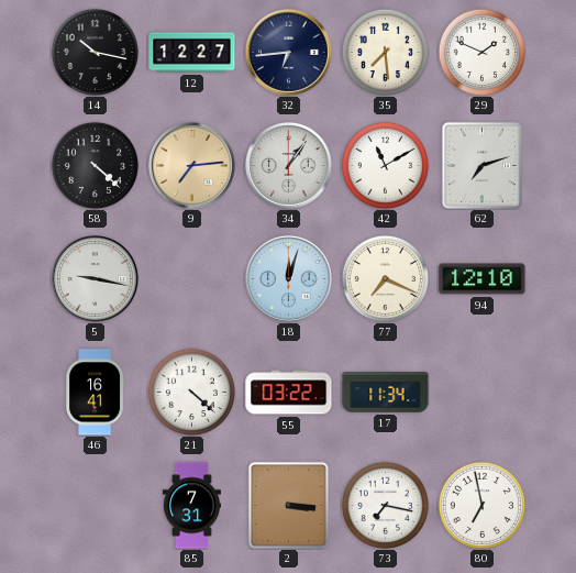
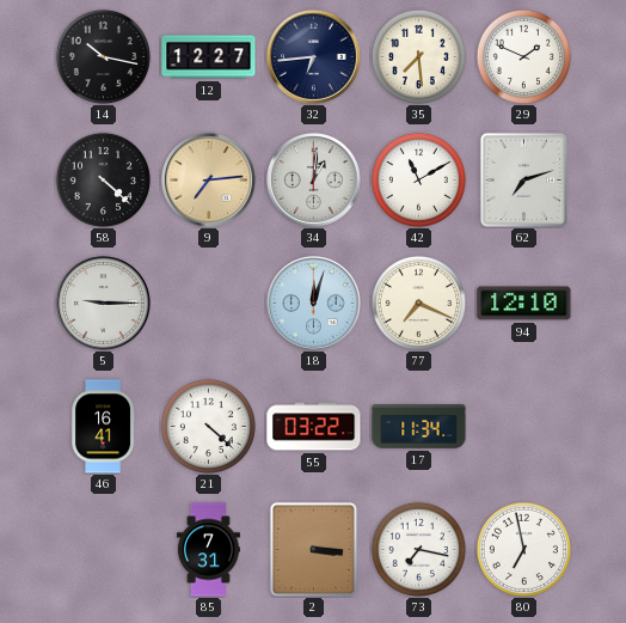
34: 1:06 -> 1:01
5: 9:17 -> 9:15
